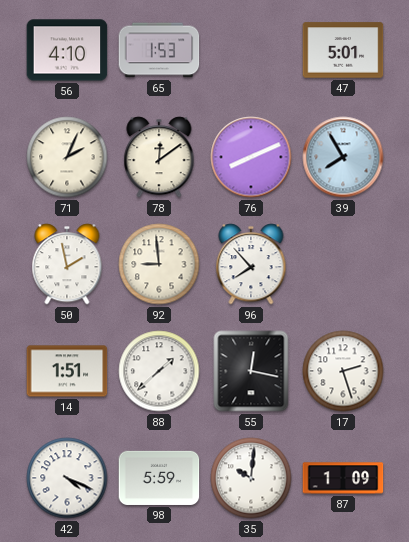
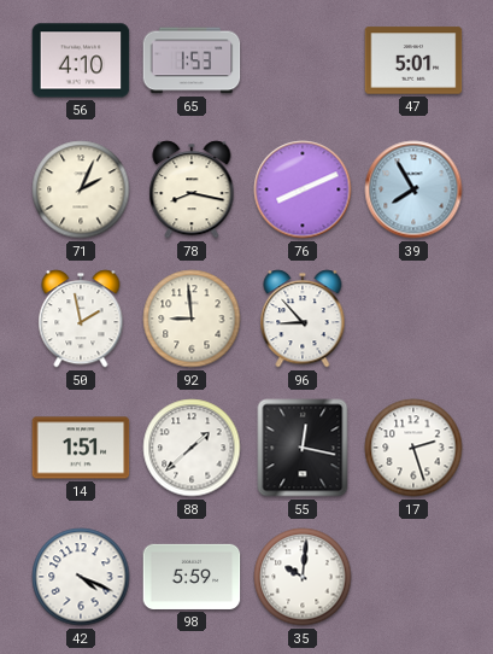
78: 12:09 -> 8:17
96: 7:53 -> 8:53
87: 1:09 -> none
